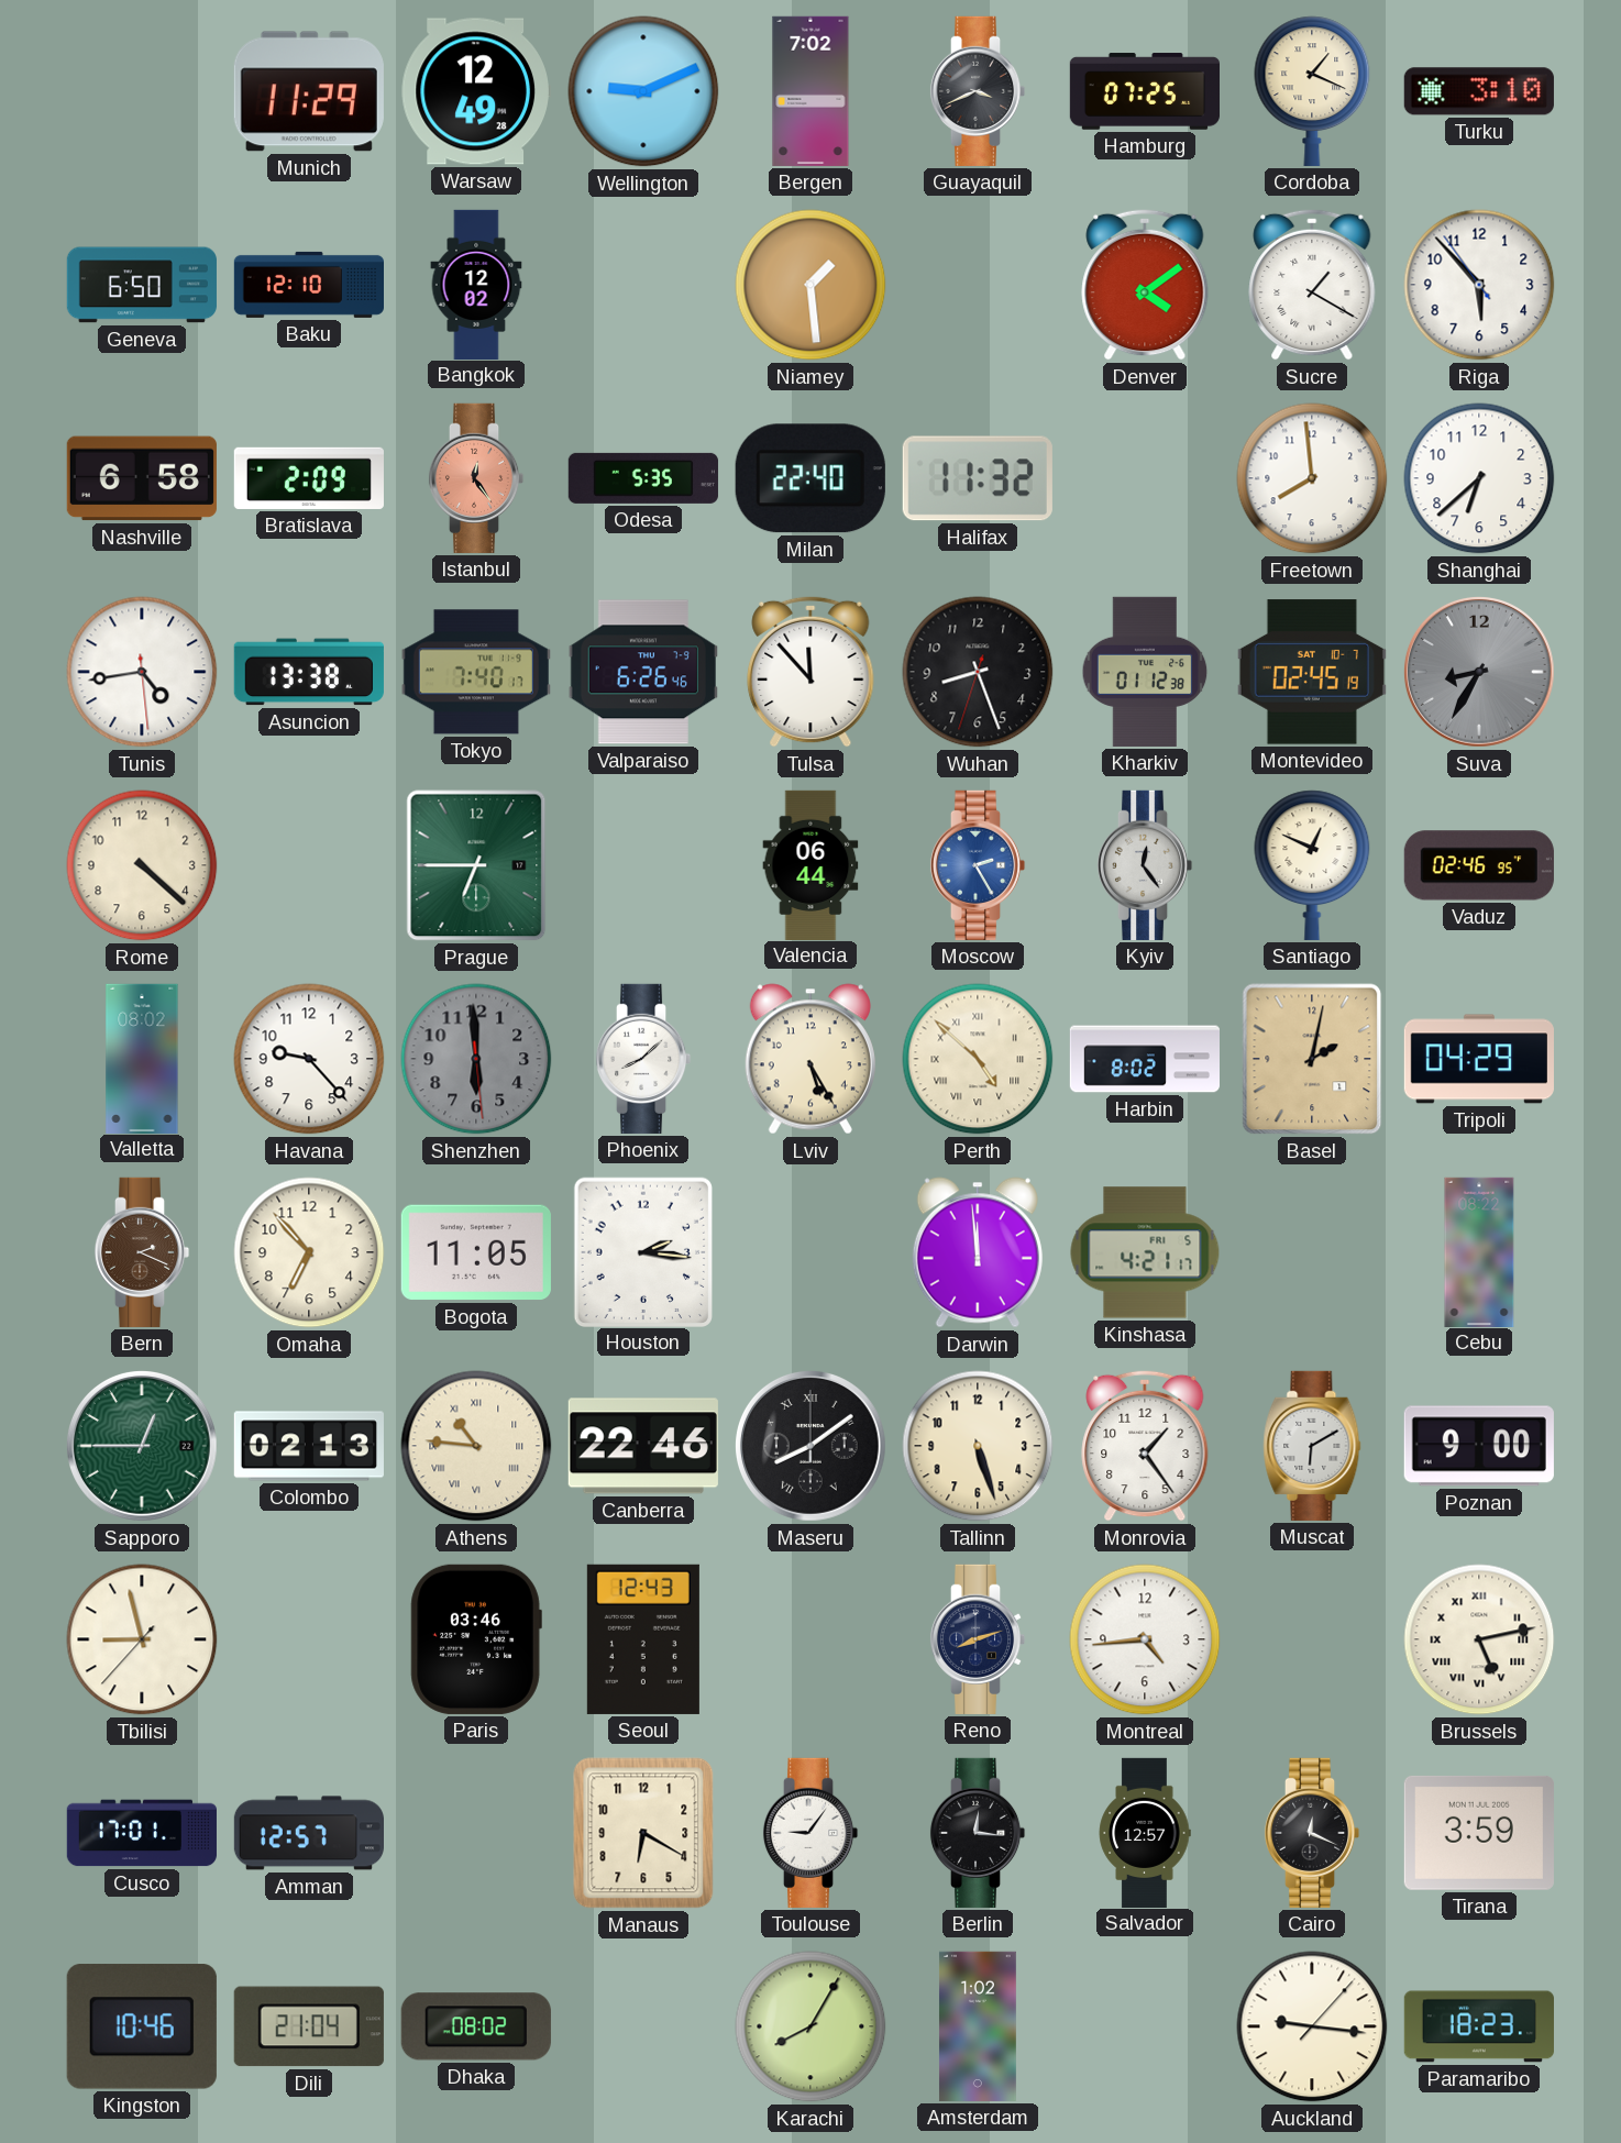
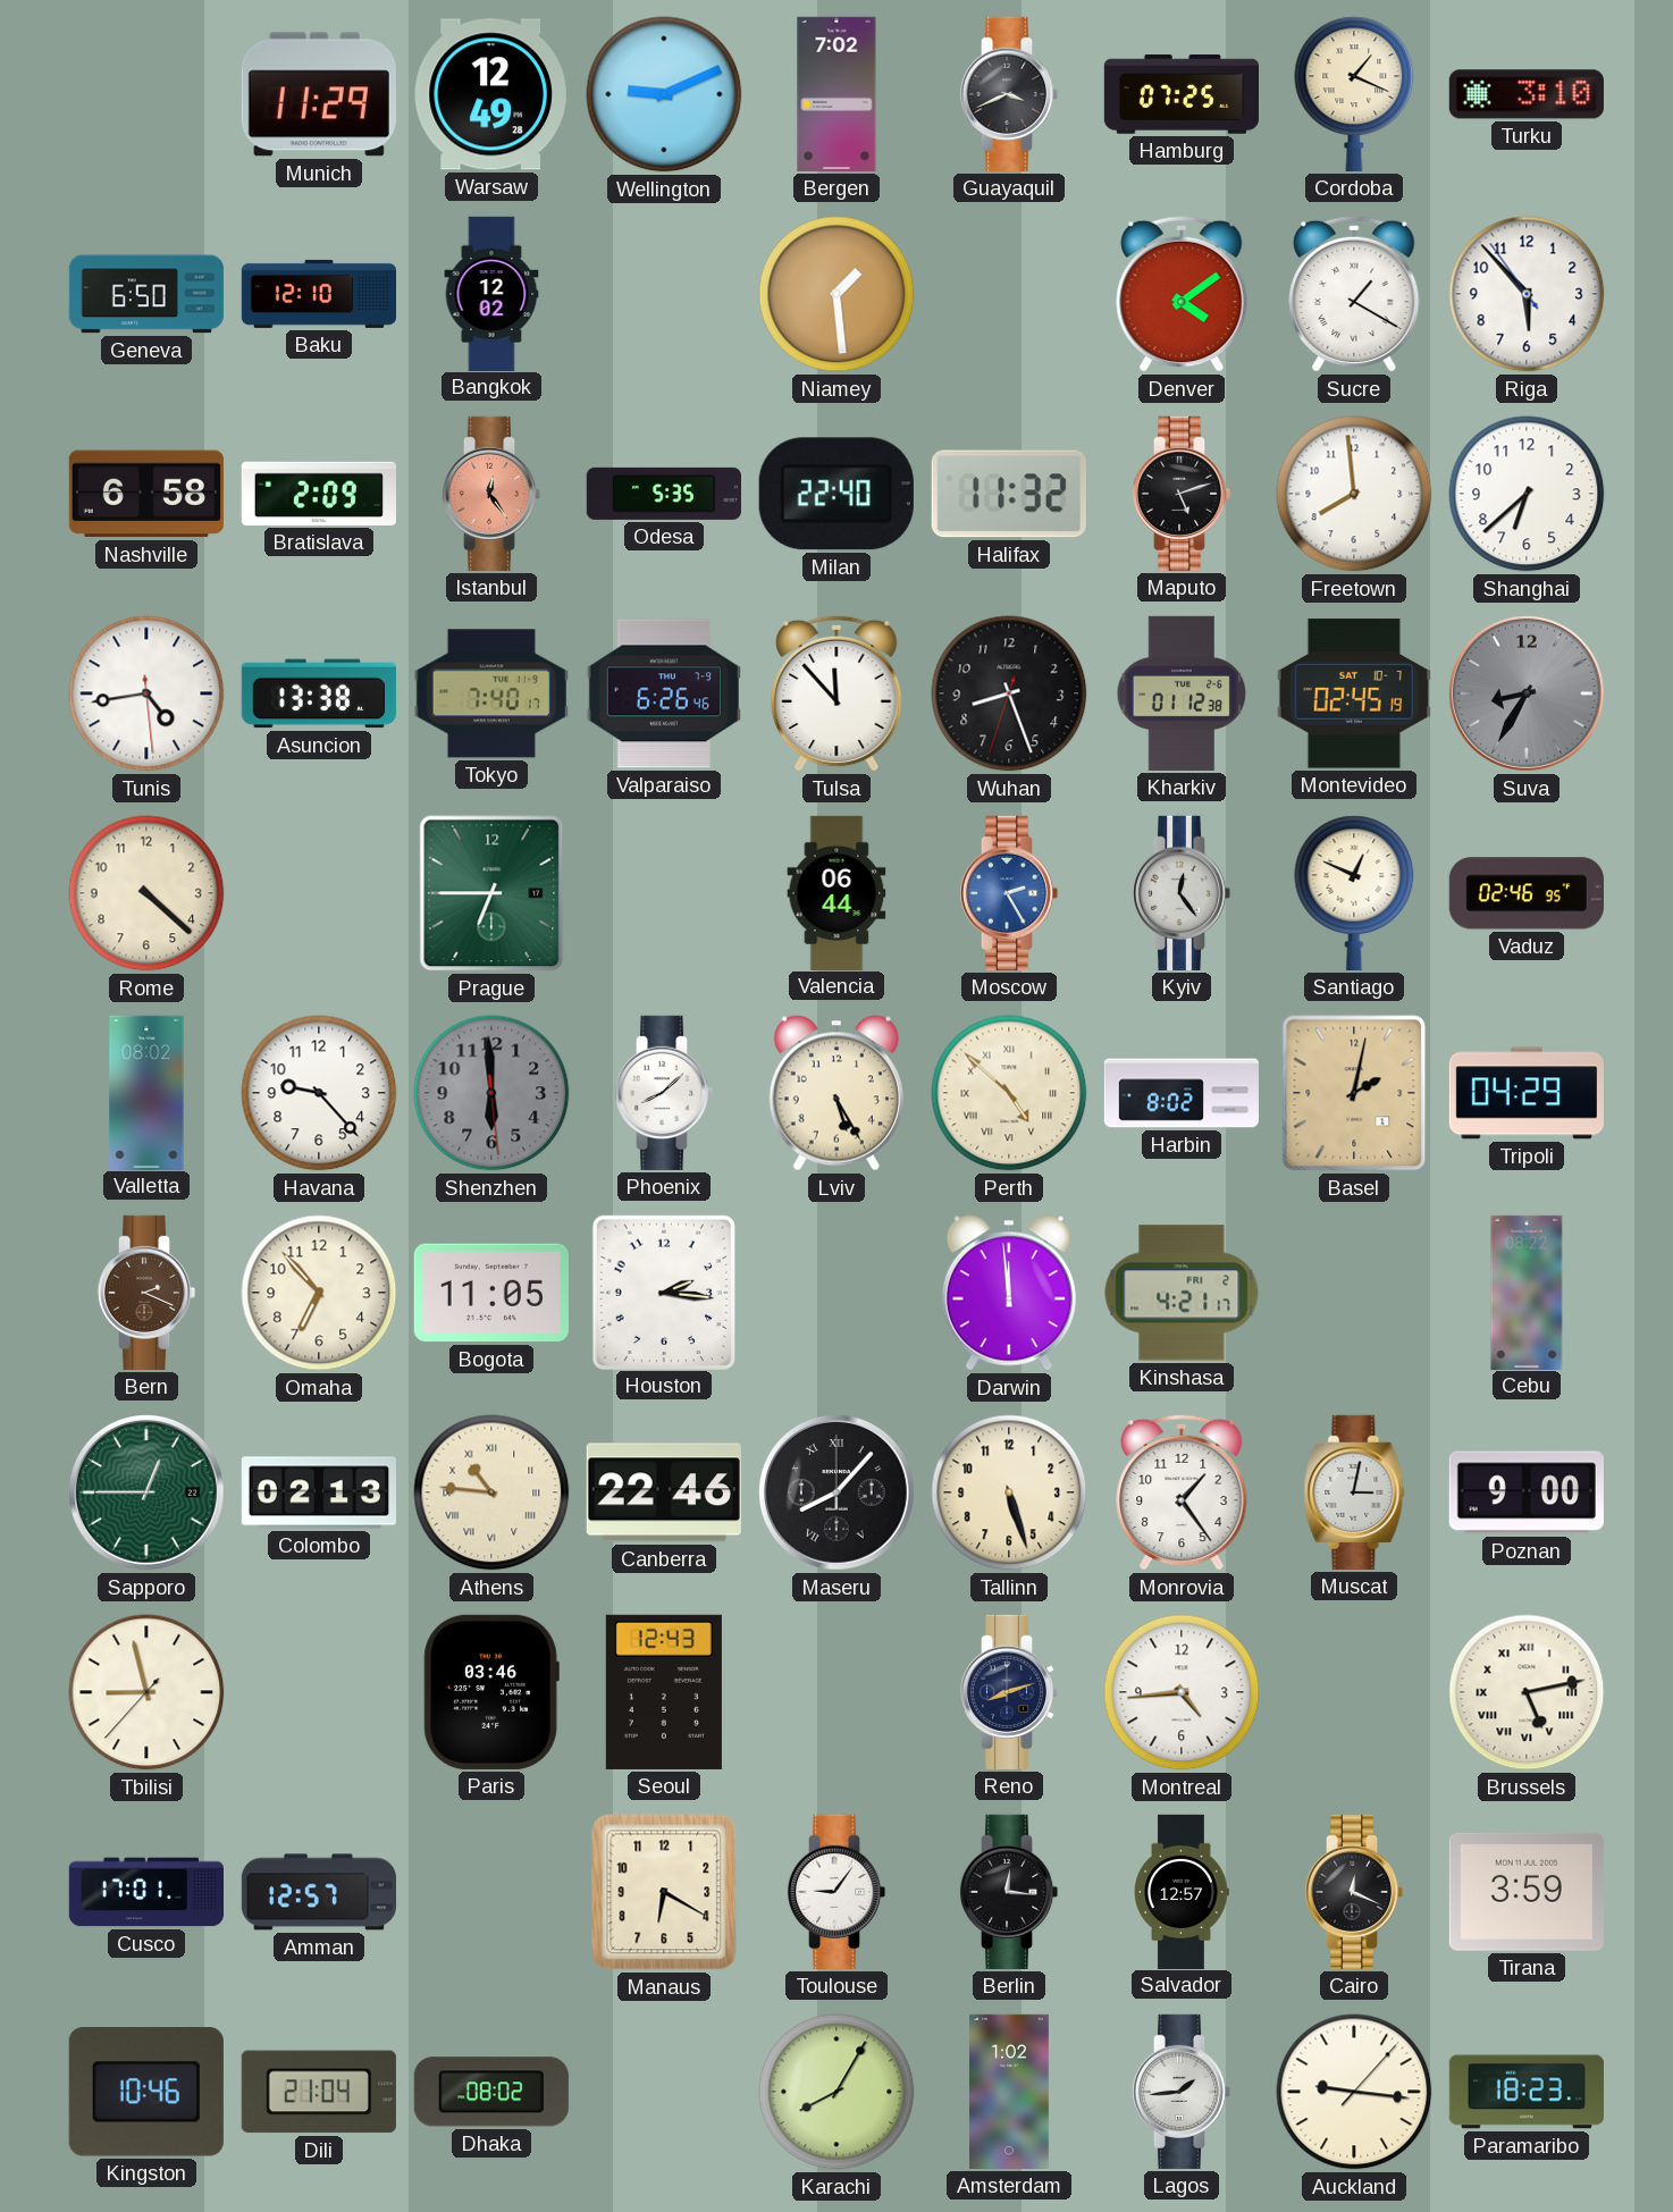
Maputo: none -> 5:12
Kinshasa date: FRI 5 -> FRI 2
Maseru: 8:09 -> 8:07
Muscat: 6:10 -> 3:02
Lagos: none -> 1:44
